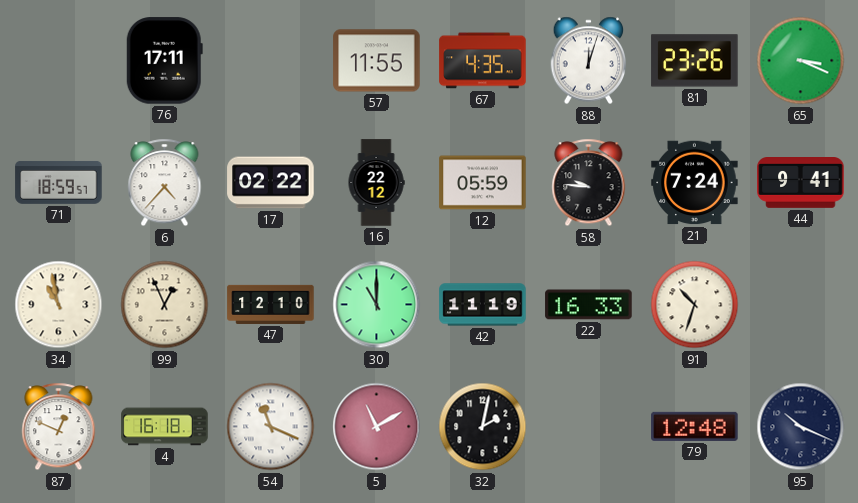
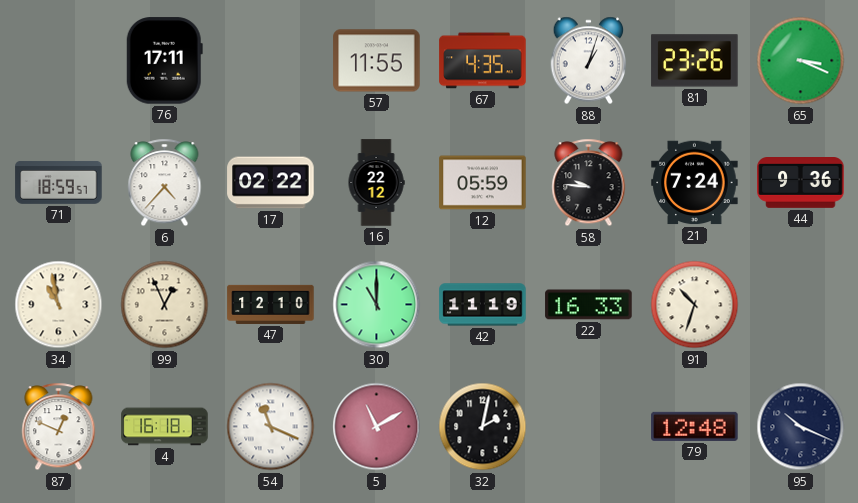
88: 12:03 -> 1:03
44: 9:41 -> 9:36
